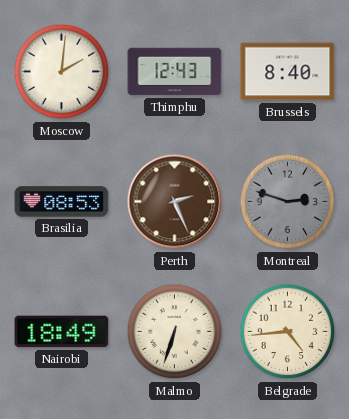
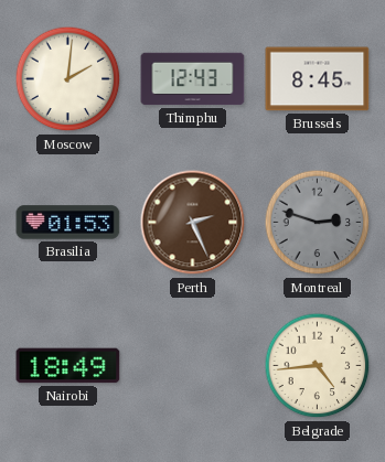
Brussels: 8:40 -> 8:45
Brasilia: 08:53 -> 01:53
Malmo: 6:33 -> none
